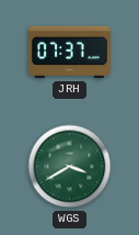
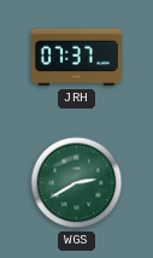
WGS: 3:40 -> 2:40
